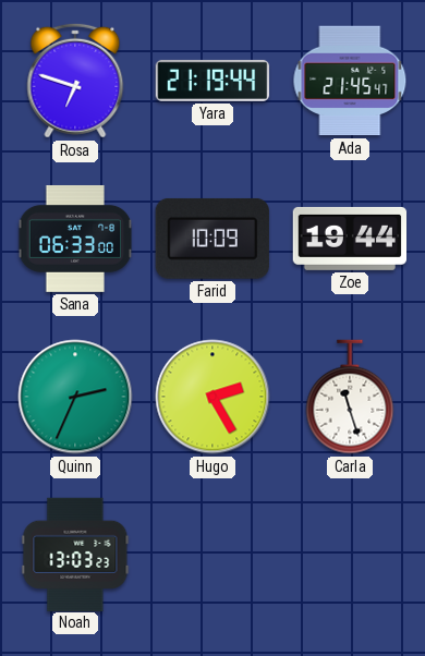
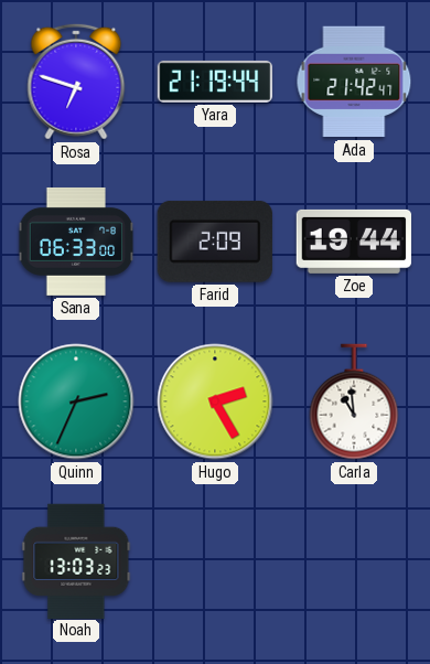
Ada: 21:45 -> 21:42
Farid: 10:09 -> 2:09
Carla: 11:27 -> 10:59
